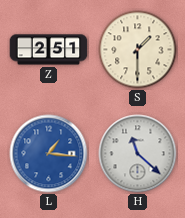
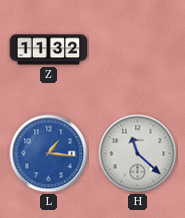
Z: 2:51 -> 11:32
S: 1:30 -> none
